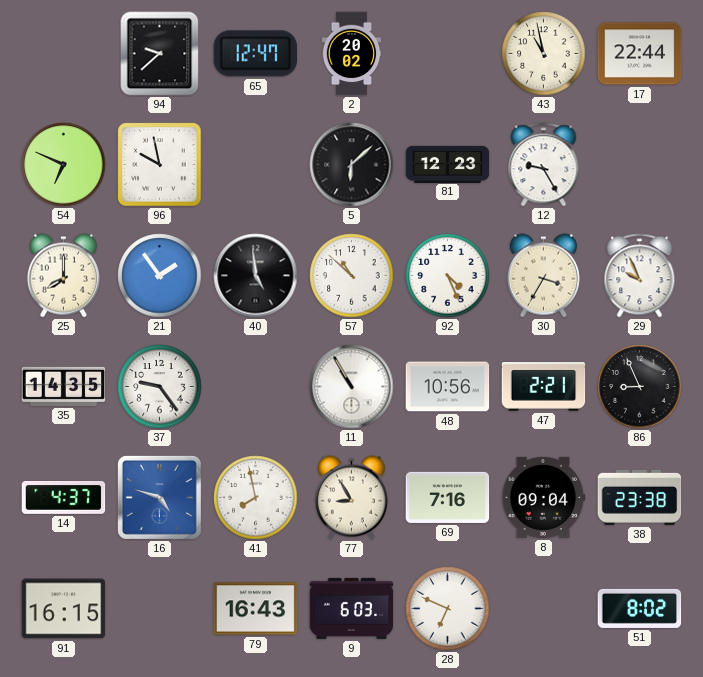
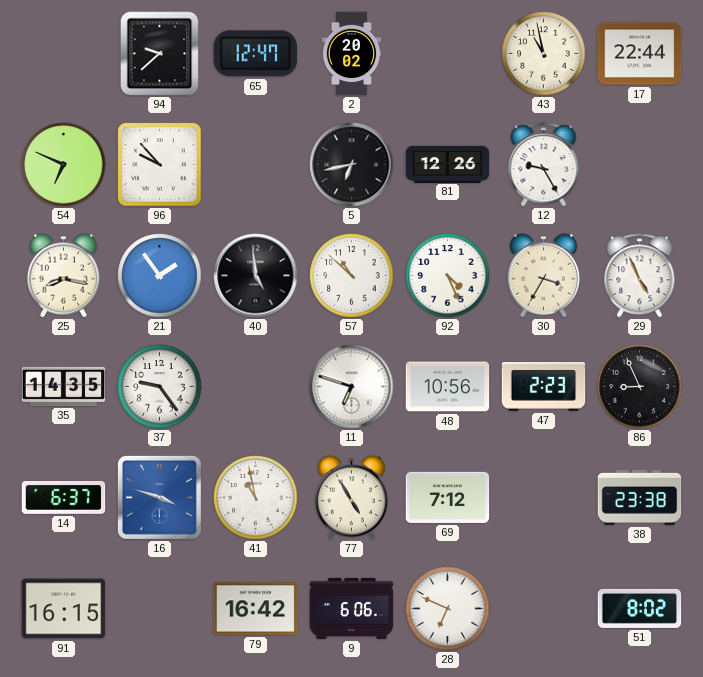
96: 9:58 -> 9:53
5: 6:08 -> 6:43
81: 12:23 -> 12:26
25: 8:00 -> 8:17
29: 9:56 -> 4:56
11: 10:55 -> 6:48
47: 2:21 -> 2:23
14: 4:37 -> 6:37
16: 4:48 -> 3:48
41: 7:58 -> 10:58
77: 8:55 -> 4:55
69: 7:16 -> 7:12
8: 09:04 -> none
79: 16:43 -> 16:42
9: 6:03 -> 6:06
